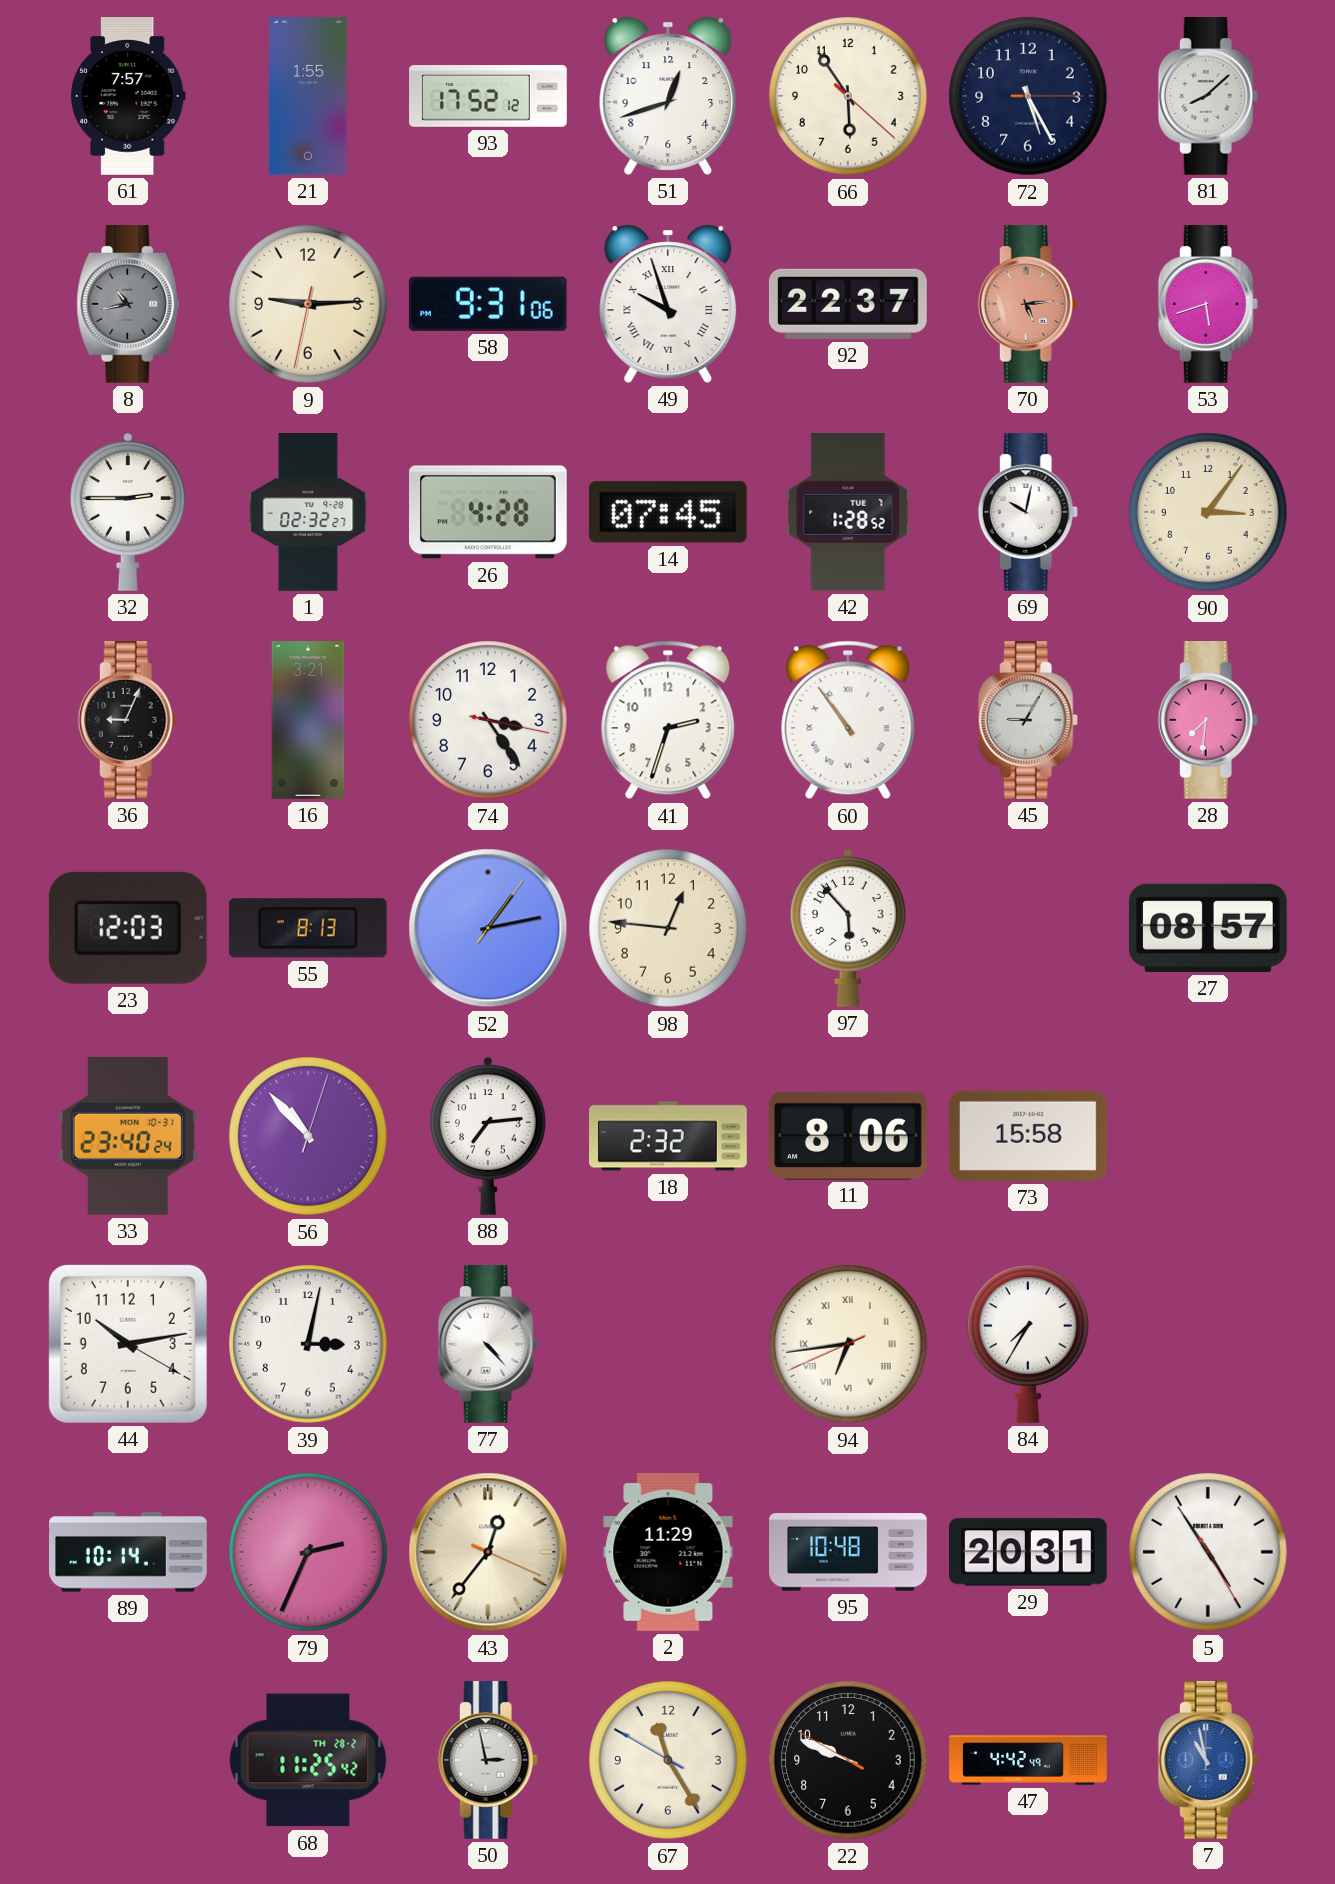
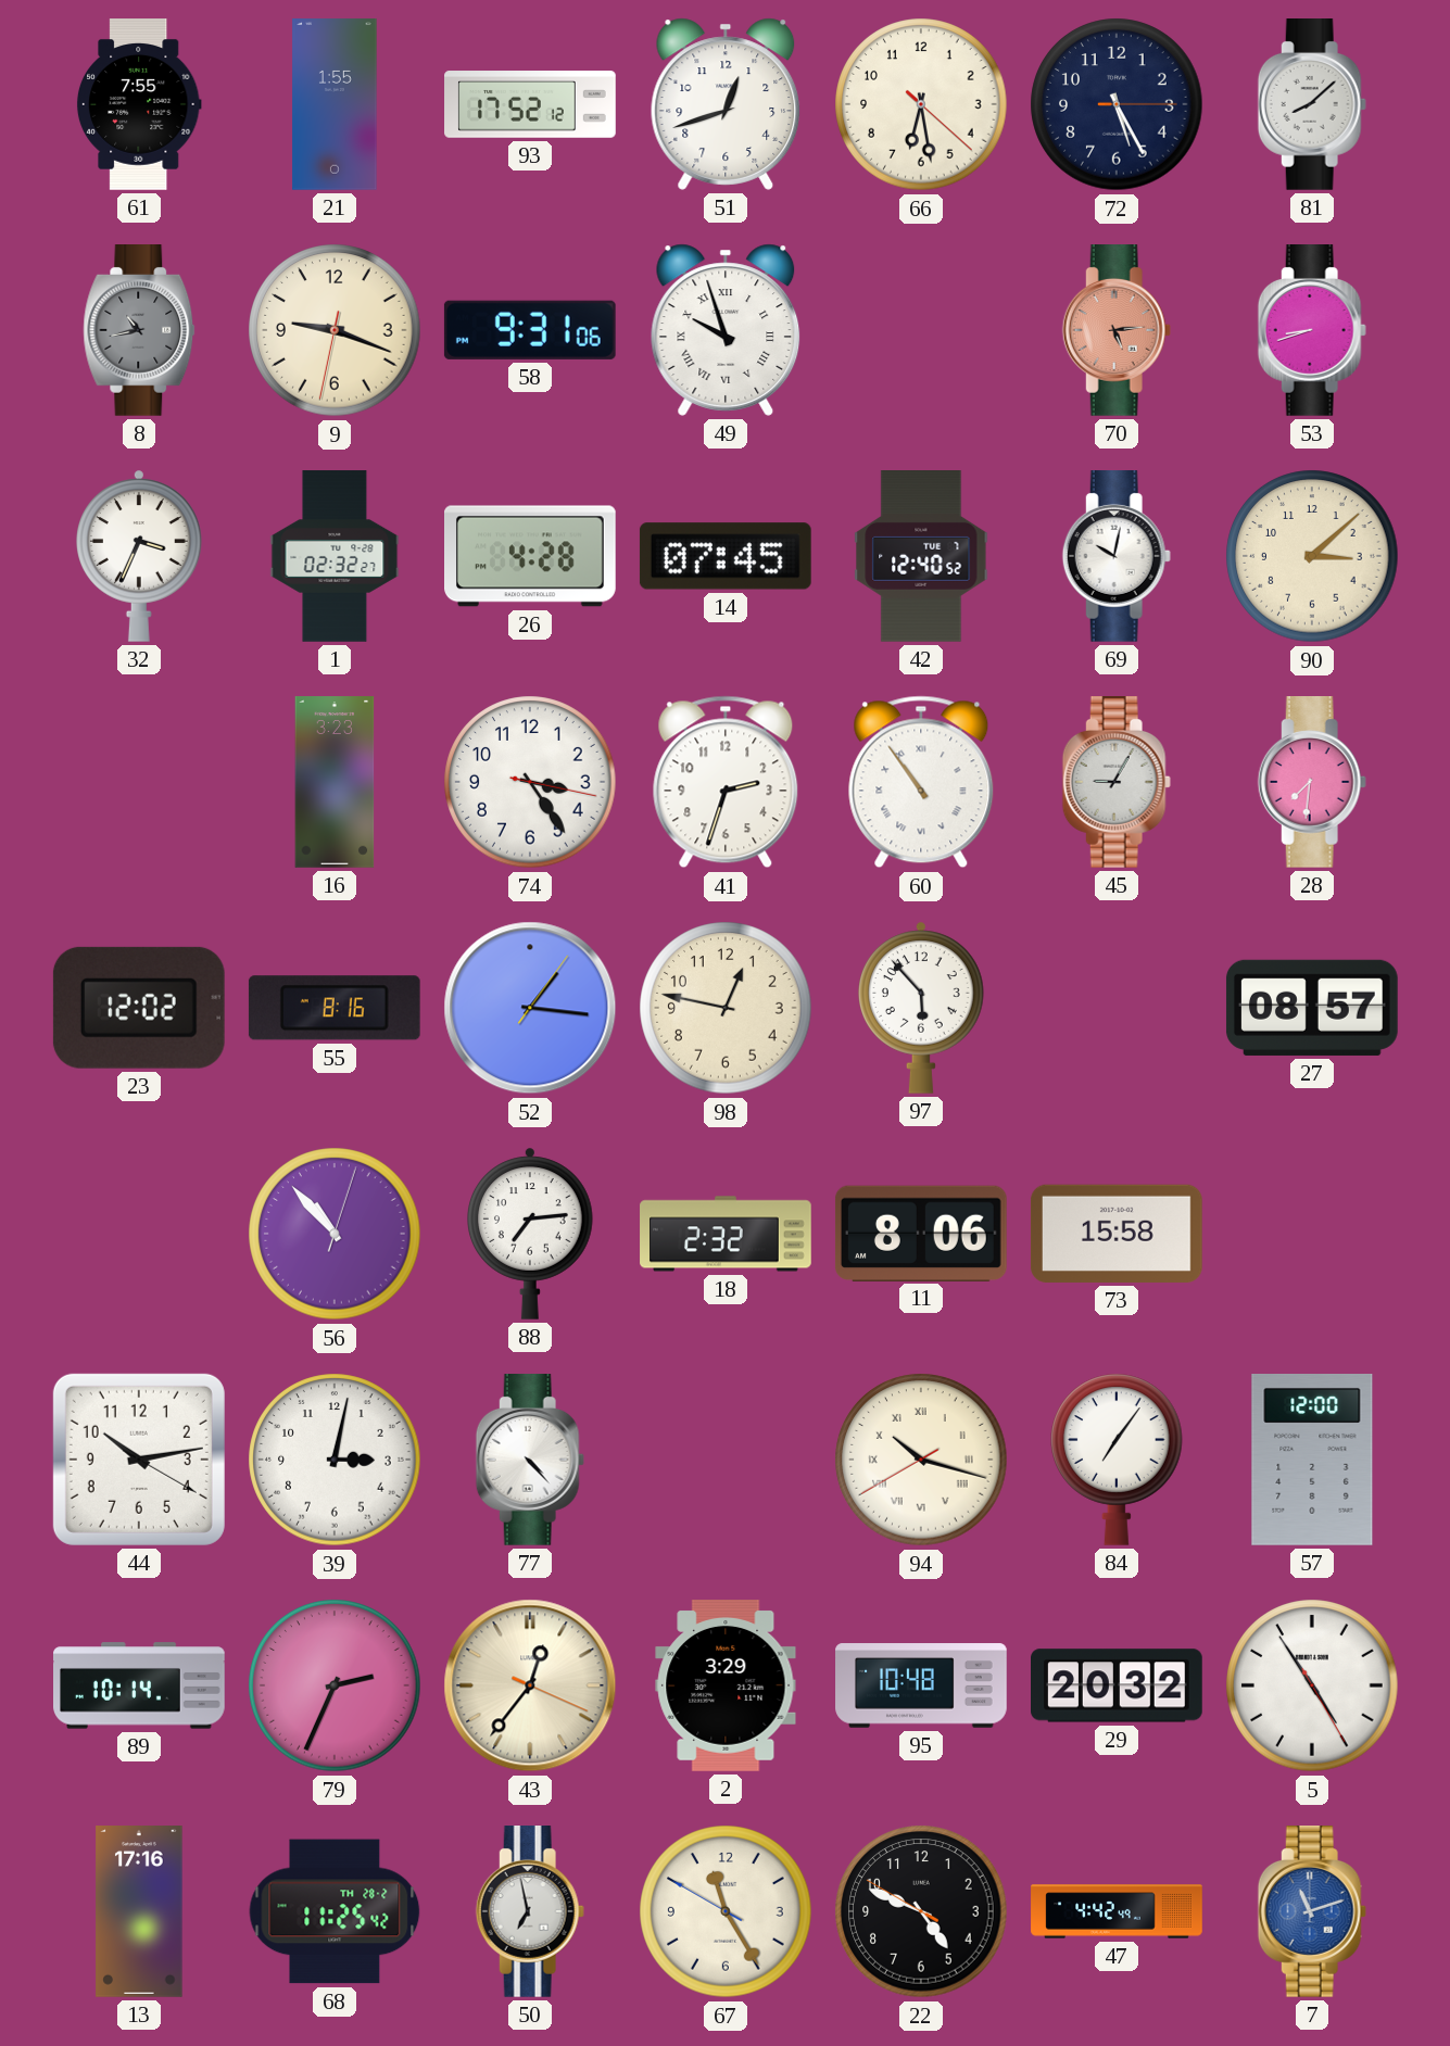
61: 7:57 -> 7:55
66: 5:54 -> 6:28
9: 9:14 -> 9:18
92: 22:37 -> none
53: 5:42 -> 8:42
32: 2:45 -> 3:34
42: 1:28 -> 12:40
90: 3:06 -> 3:08
36: 9:04 -> none
16: 3:21 -> 3:23
23: 12:03 -> 12:02
55: 8:13 -> 8:16
52: 1:13 -> 1:16
98: 12:46 -> 12:47
33: 23:40 -> none
94: 6:43 -> 10:17
84: 7:35 -> 7:06
57: none -> 12:00
2: 11:29 -> 3:29
29: 20:31 -> 20:32
13: none -> 17:16
50: 2:58 -> 6:58
22: 9:48 -> 4:48
7: 10:58 -> 11:12
